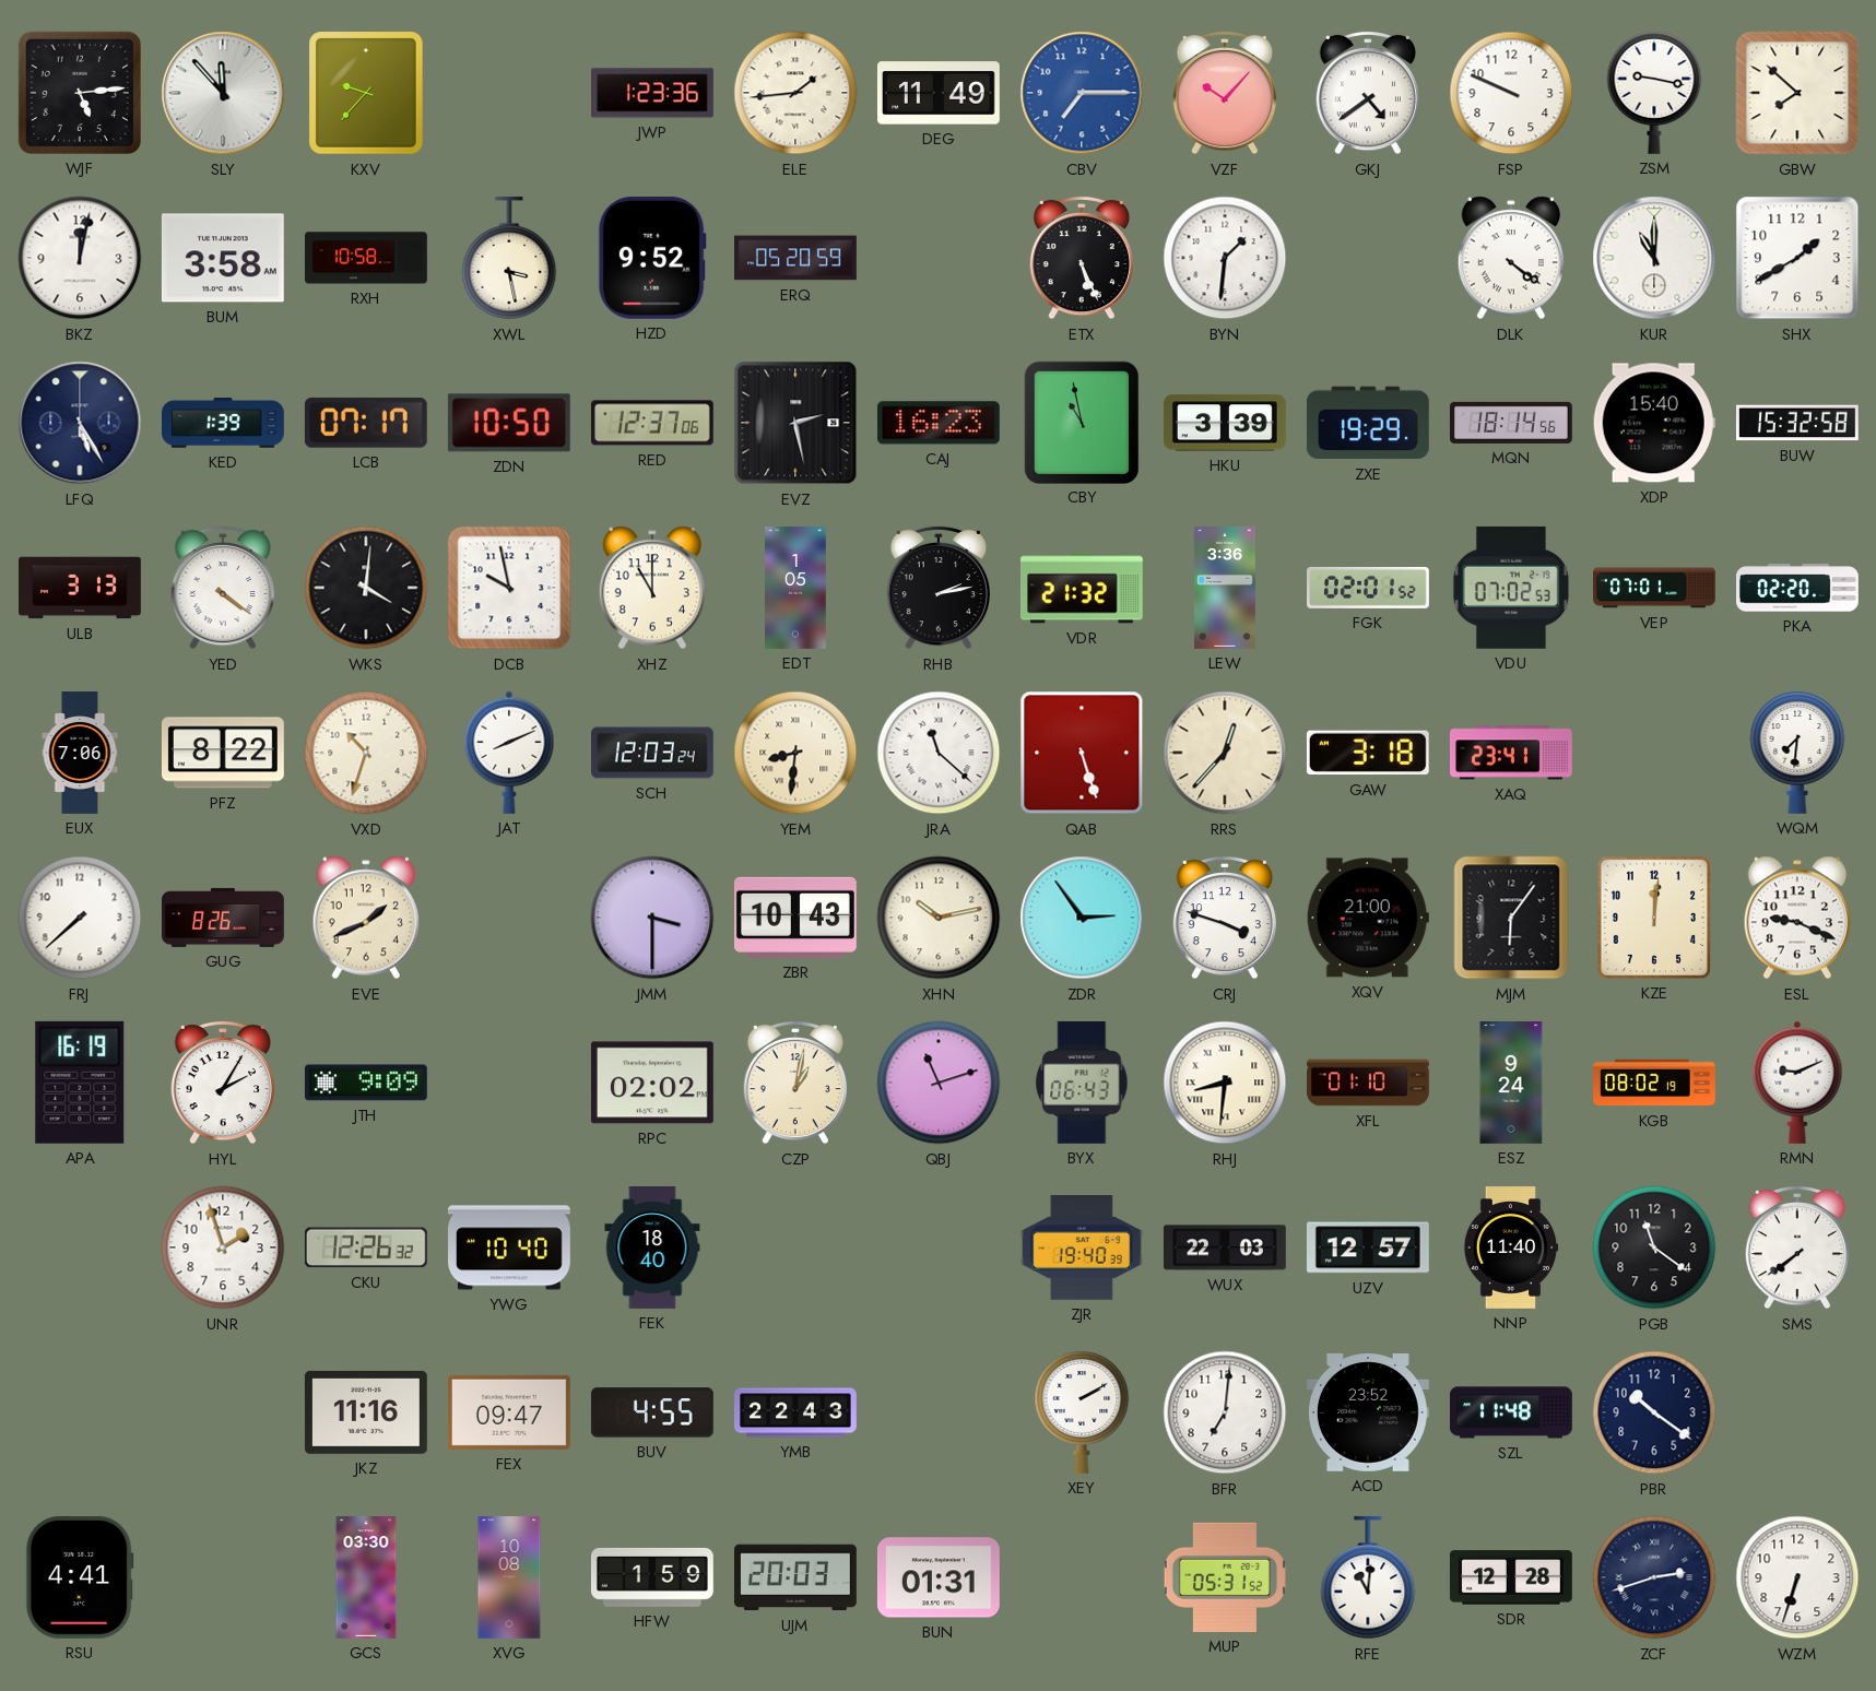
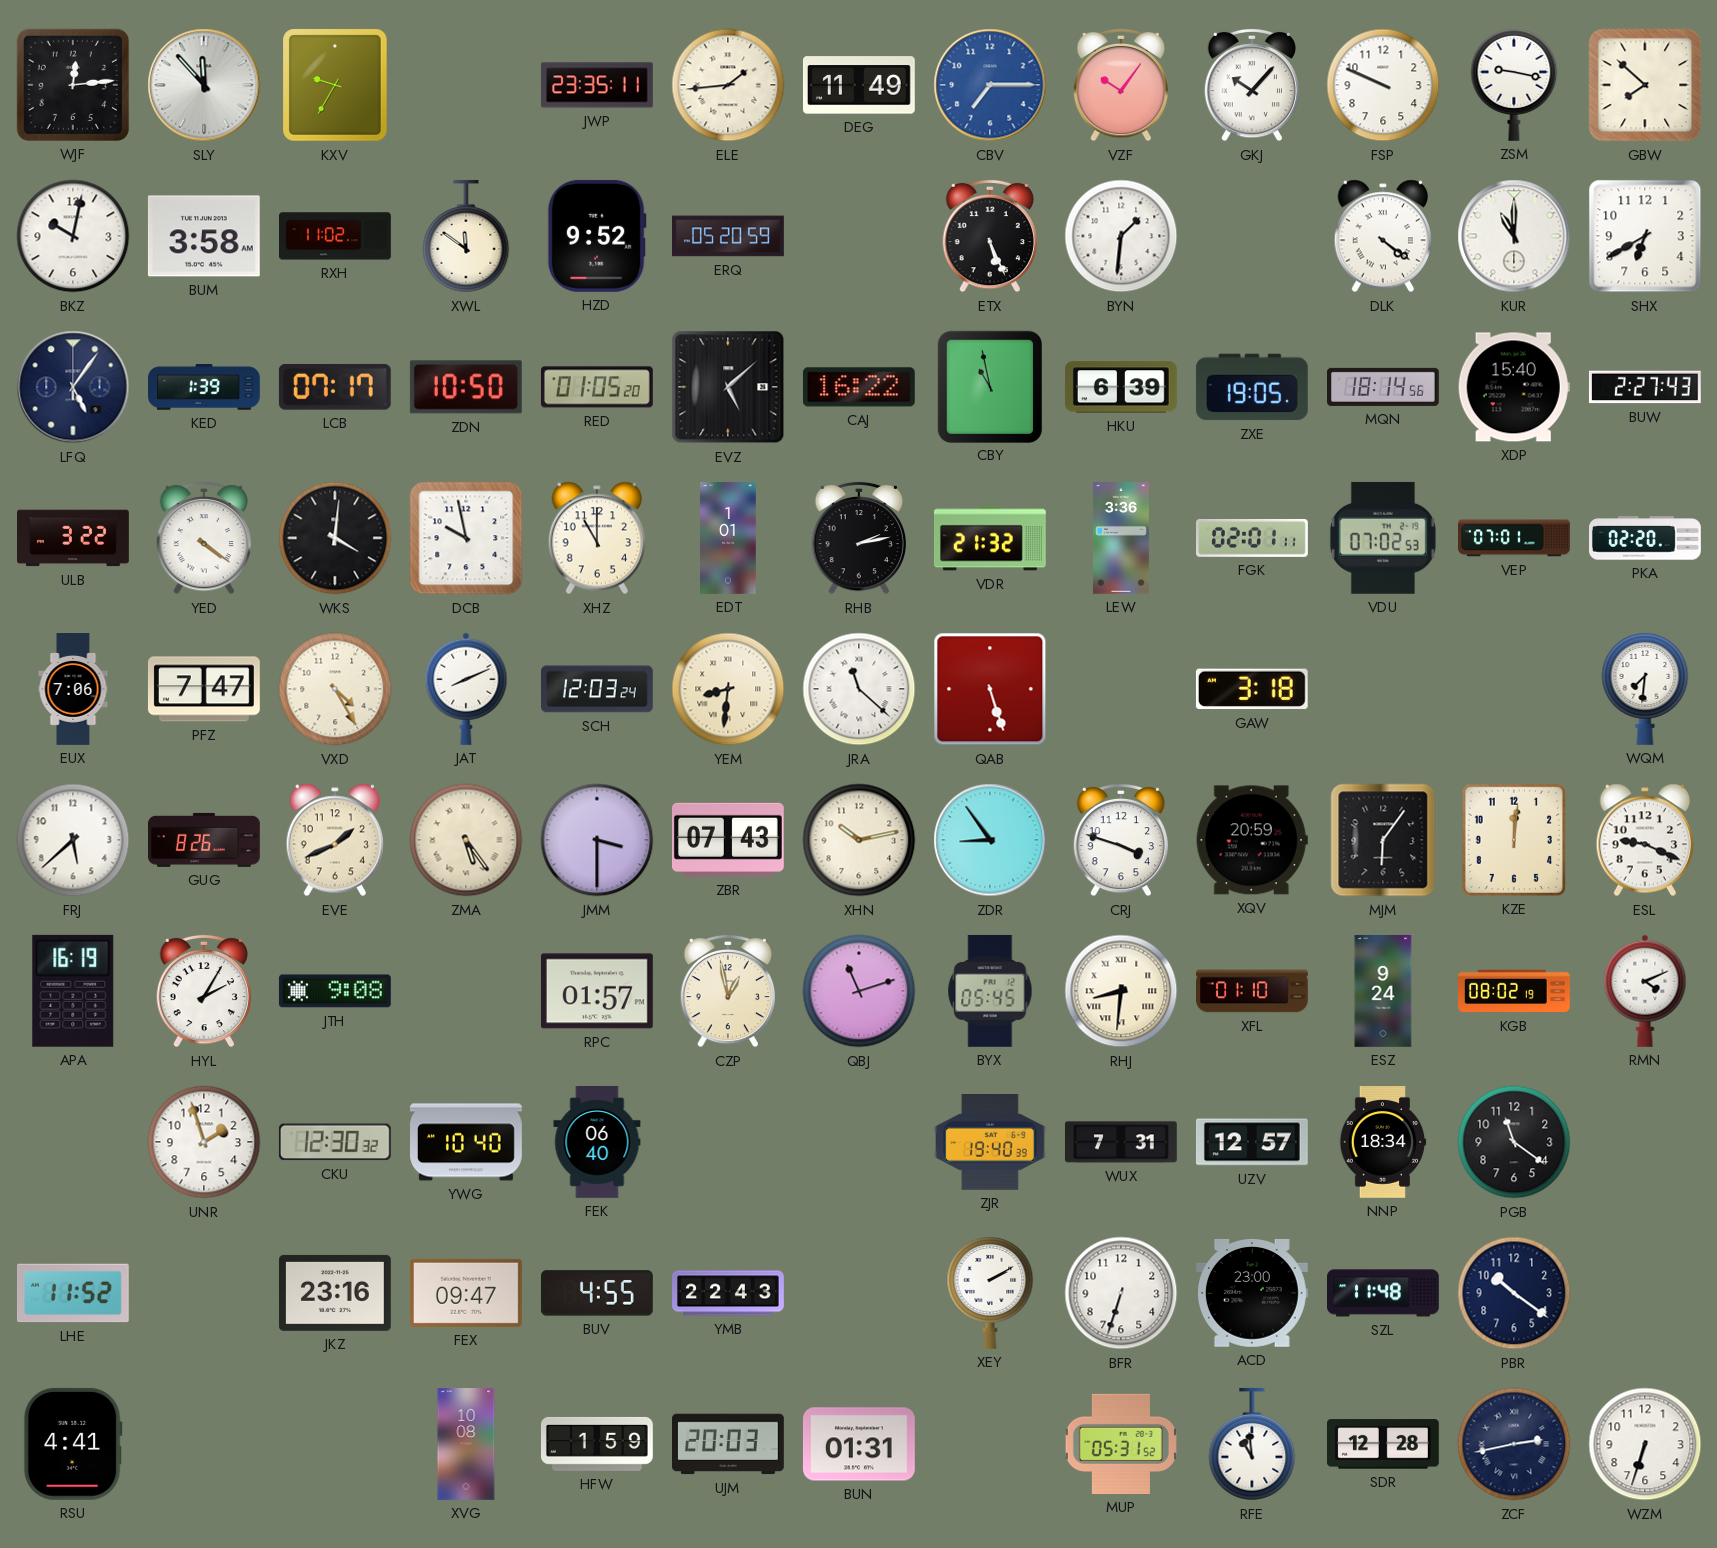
WJF: 5:14 -> 12:14
KXV: 9:37 -> 9:35
JWP: 1:23 -> 23:35
VZF: 10:07 -> 10:06
GKJ: 4:39 -> 10:07
BKZ: 12:02 -> 10:02
RXH: 10:58 -> 11:02
XWL: 3:28 -> 11:51
SHX: 1:40 -> 6:40
LFQ: 5:25 -> 5:06
RED: 12:37 -> 01:05
EVZ: 2:28 -> 5:08
CAJ: 16:23 -> 16:22
HKU: 3:39 -> 6:39
ZXE: 19:29 -> 19:05
BUW: 15:32 -> 2:27
ULB: 3:13 -> 3:22
EDT: 1:05 -> 1:01
FGK: 02:01:52 -> 02:01:11
PFZ: 8:22 -> 7:47
VXD: 10:33 -> 4:25
RRS: 12:37 -> none
XAQ: 23:41 -> none
FRJ: 7:38 -> 5:38
ZMA: none -> 5:24
ZBR: 10:43 -> 07:43
ZDR: 2:54 -> 8:54
XQV: 21:00 -> 20:59
JTH: 9:09 -> 9:08
RPC: 02:02 -> 01:57
CZP: 1:02 -> 12:58
BYX: 06:43 -> 05:45
RMN: 9:11 -> 4:11
CKU: 12:26 -> 12:30
FEK: 18:40 -> 06:40
WUX: 22:03 -> 7:31
NNP: 11:40 -> 18:34
SMS: 7:39 -> none
LHE: none -> 11:52
JKZ: 11:16 -> 23:16
BFR: 7:01 -> 6:33
ACD: 23:52 -> 23:00
GCS: 03:30 -> none
RFE: 11:01 -> 10:59
ZCF: 2:42 -> 2:43
